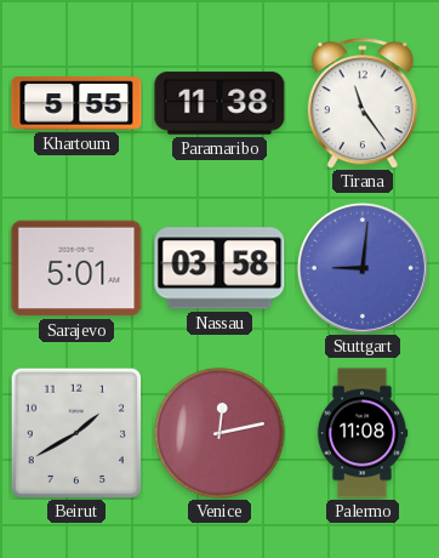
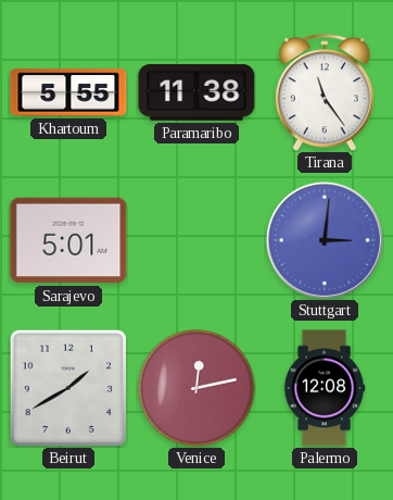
Nassau: 03:58 -> none
Stuttgart: 9:01 -> 3:01
Palermo: 11:08 -> 12:08
